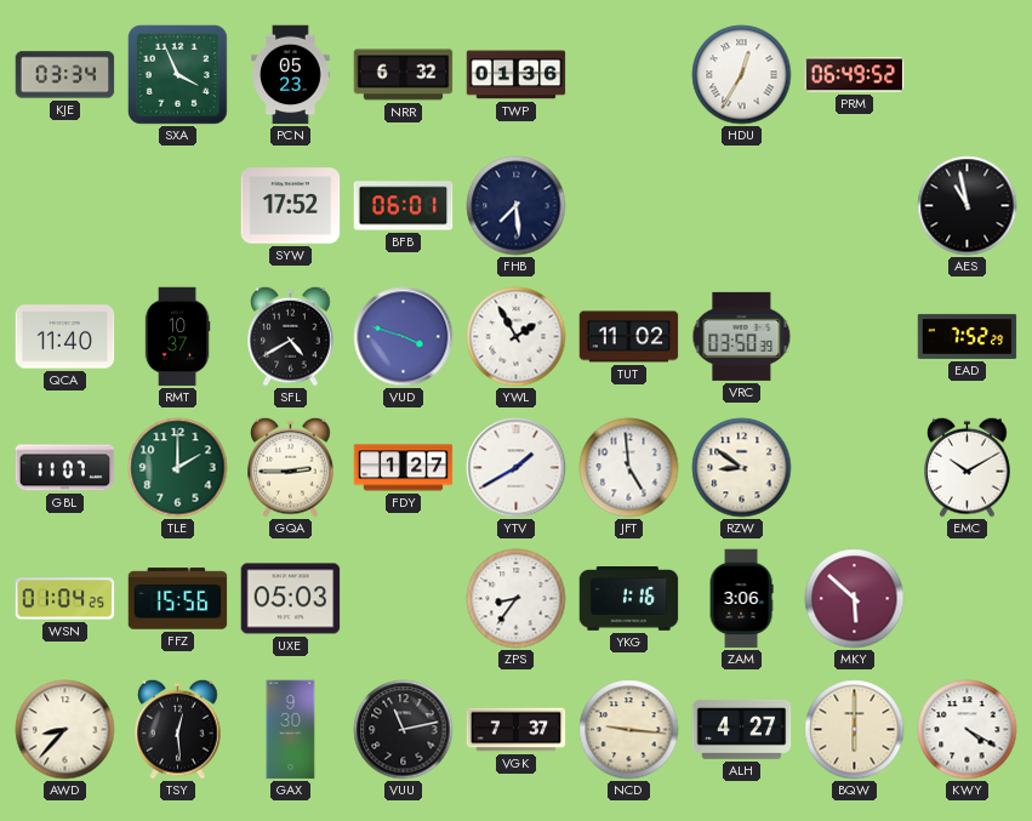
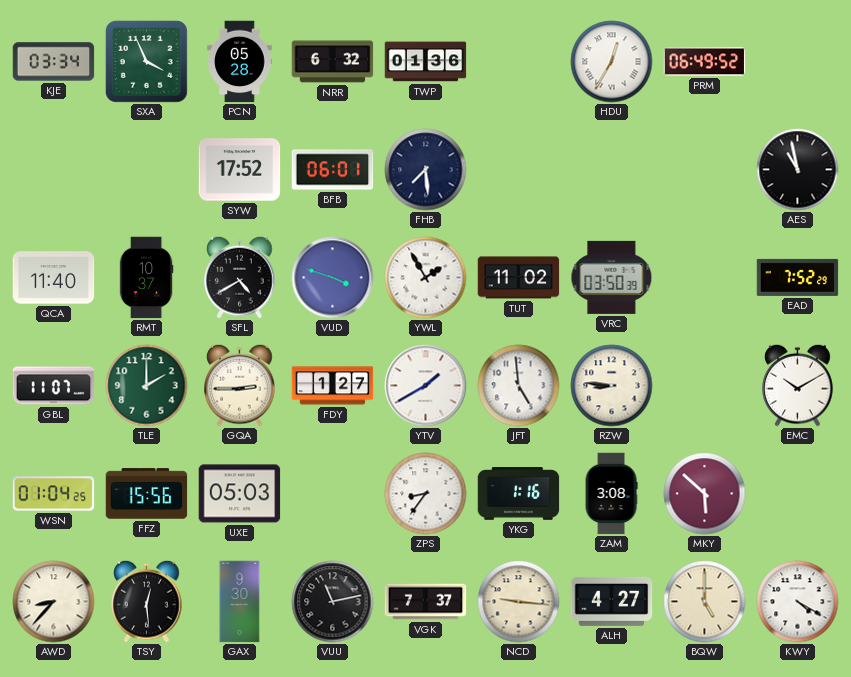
PCN: 05:23 -> 05:28
RZW: 8:51 -> 8:46
ZAM: 3:06 -> 3:08
BQW: 6:00 -> 5:00
